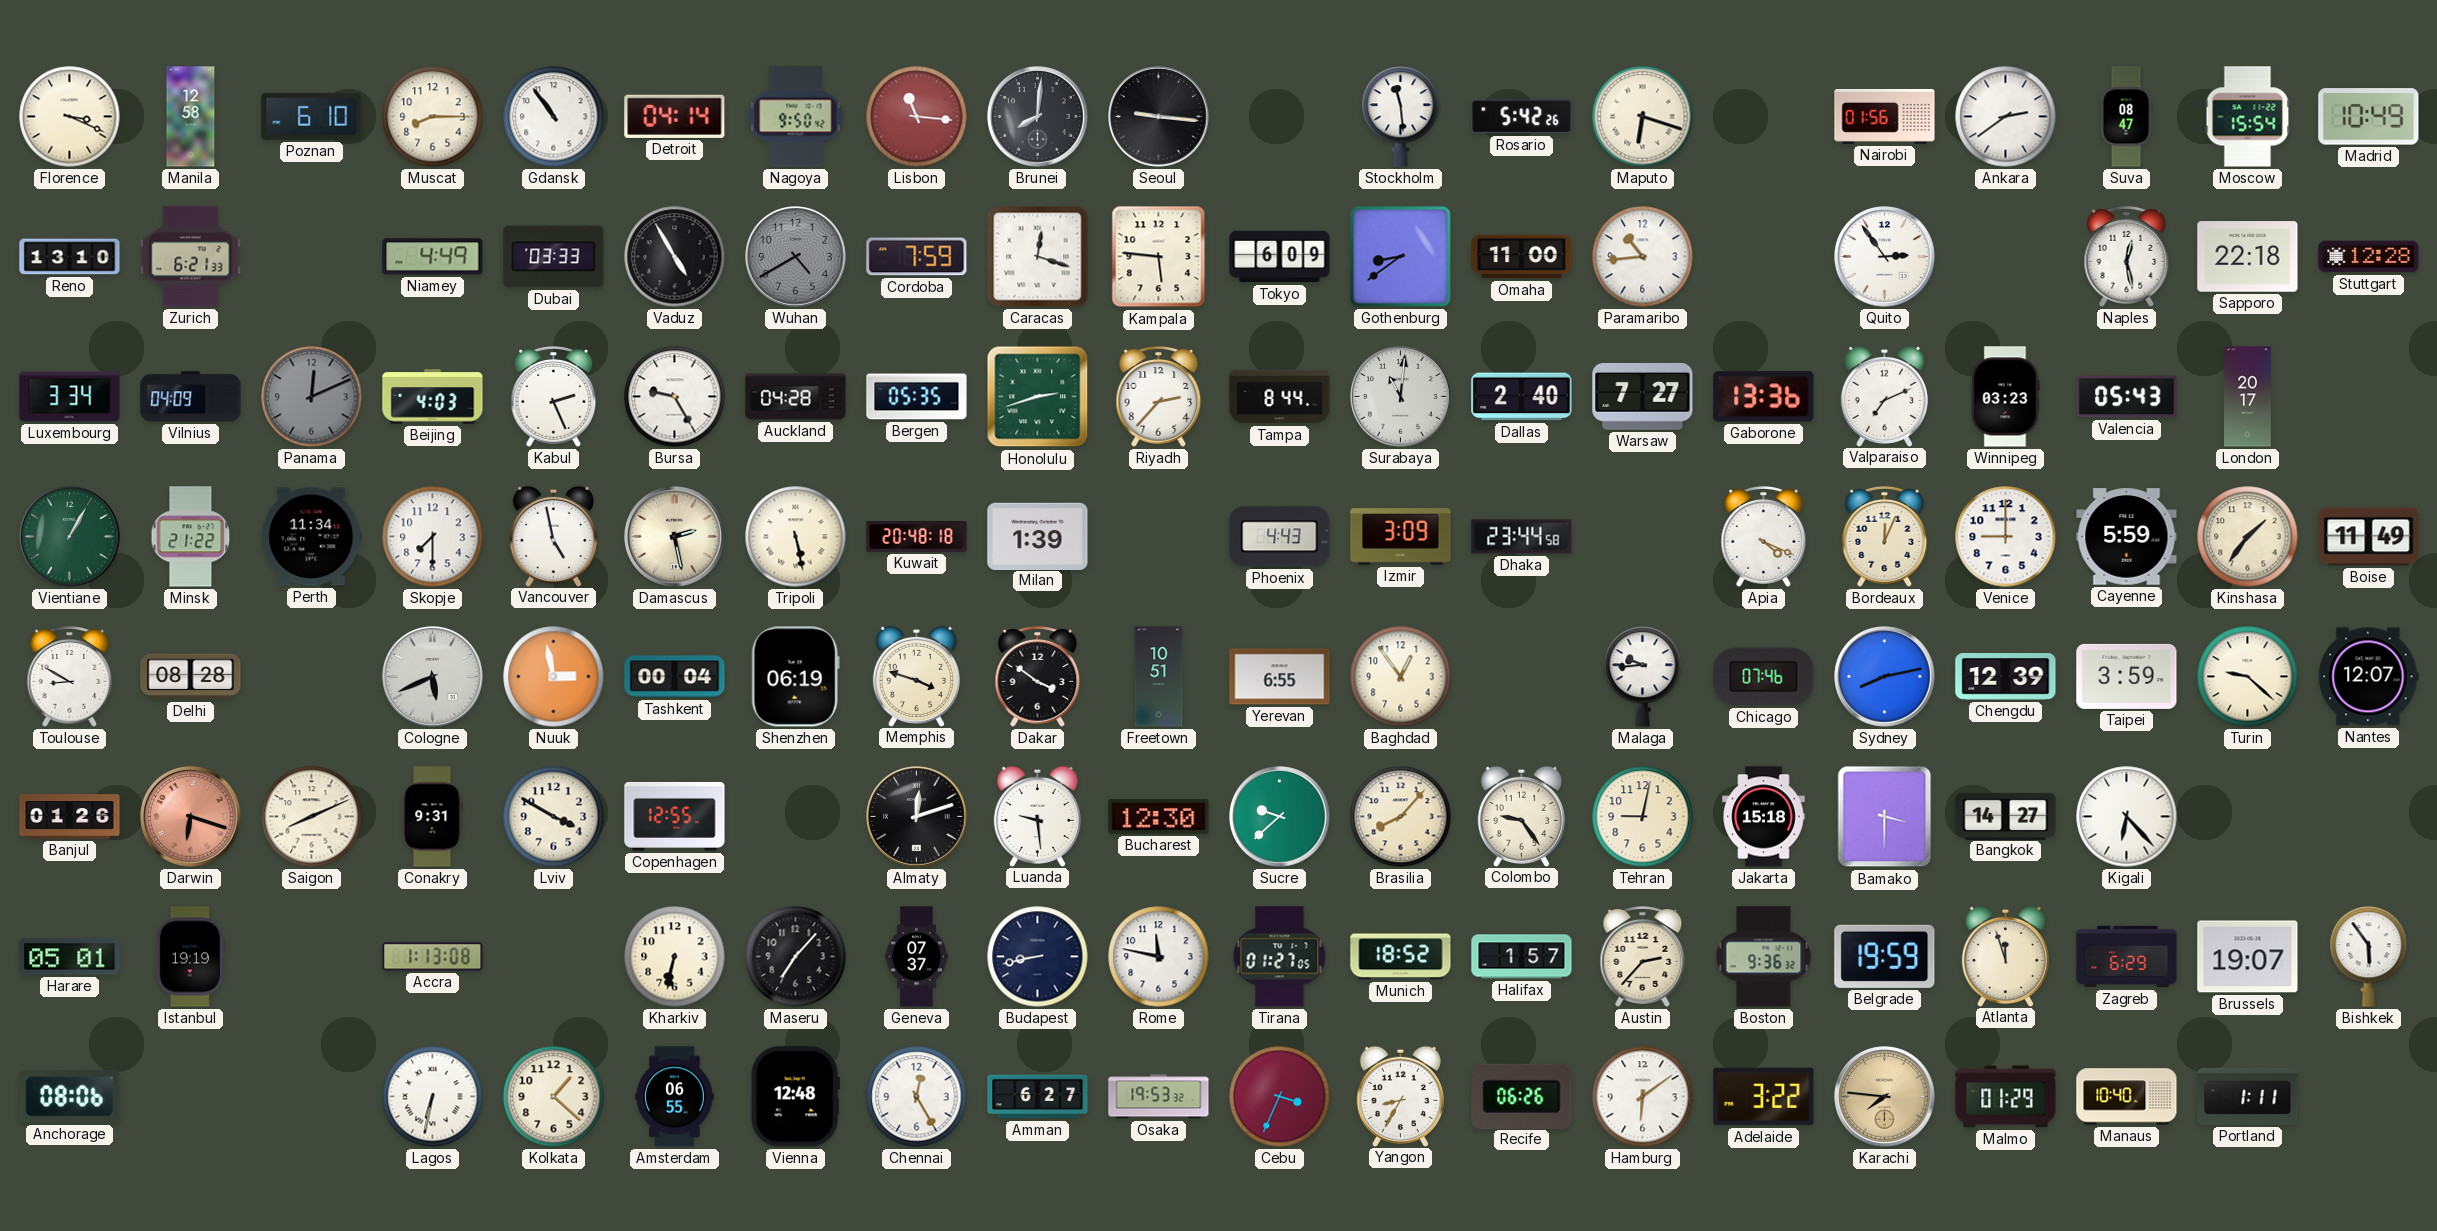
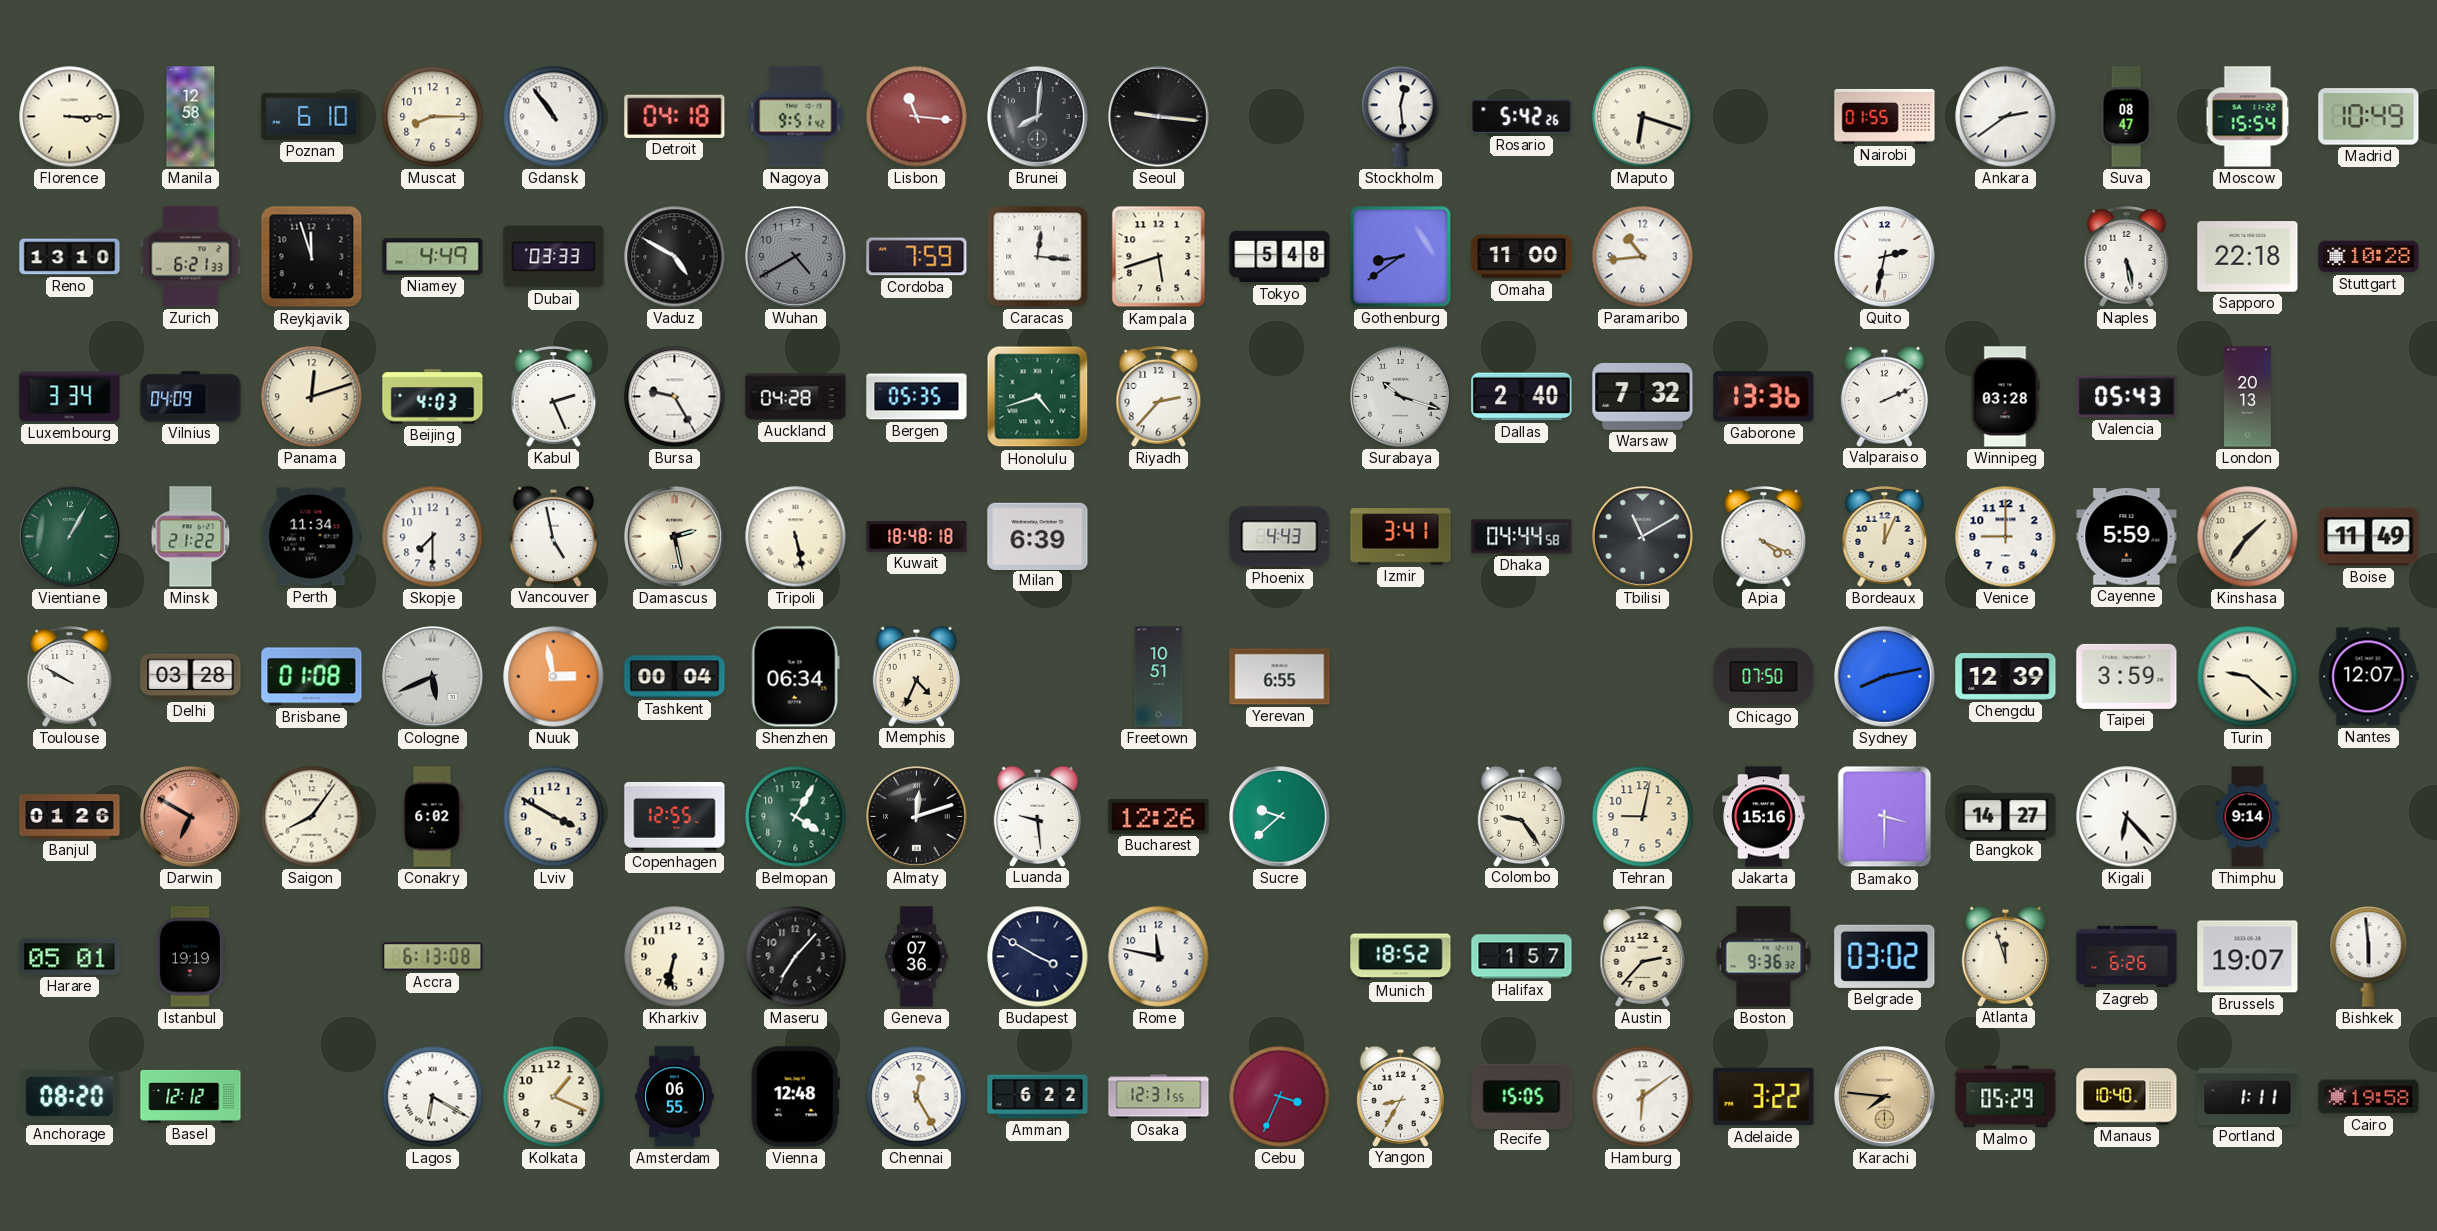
Florence: 3:19 -> 3:15
Detroit: 04:14 -> 04:18
Nagoya: 9:50 -> 9:51
Stockholm: 11:29 -> 12:29
Nairobi: 01:56 -> 01:55
Reykjavik: none -> 11:57
Vaduz: 4:55 -> 4:50
Caracas: 12:18 -> 12:16
Kampala: 5:46 -> 5:42
Tokyo: 6:09 -> 5:48
Quito: 2:54 -> 2:32
Naples: 12:28 -> 5:28
Stuttgart: 12:28 -> 10:28
Panama: 12:11 -> 12:12
Panama dial: grey -> cream
Honolulu: 2:42 -> 4:42
Tampa: 8:44 -> none
Surabaya: 11:01 -> 10:18
Warsaw: 7:27 -> 7:32
Valparaiso: 7:11 -> 2:11
Winnipeg: 03:23 -> 03:28
London: 20:17 -> 20:13
Kuwait: 20:48 -> 18:48
Milan: 1:39 -> 6:39
Izmir: 3:09 -> 3:41
Dhaka: 23:44 -> 04:44
Tbilisi: none -> 11:10
Toulouse: 8:50 -> 9:50
Delhi: 08:28 -> 03:28
Brisbane: none -> 01:08
Shenzhen: 06:19 -> 06:34
Memphis: 3:48 -> 4:34
Dakar: 3:51 -> none
Baghdad: 12:54 -> none
Malaga: 9:44 -> none
Chicago: 07:46 -> 07:50
Darwin: 6:18 -> 6:50
Saigon: 8:11 -> 8:06
Conakry: 9:31 -> 6:02
Belmopan: none -> 4:05
Bucharest: 12:30 -> 12:26
Brasilia: 8:07 -> none
Jakarta: 15:18 -> 15:16
Thimphu: none -> 9:14
Accra: 1:13 -> 6:13
Geneva: 07:37 -> 07:36
Budapest: 8:43 -> 3:50
Tirana: 01:27 -> none
Belgrade: 19:59 -> 03:02
Zagreb: 6:29 -> 6:26
Bishkek: 5:54 -> 5:59
Anchorage: 08:06 -> 08:20
Basel: none -> 12:12
Lagos: 6:32 -> 6:20
Kolkata: 1:22 -> 1:19
Amman: 6:27 -> 6:22
Osaka: 19:53 -> 12:31
Recife: 06:26 -> 15:05
Malmo: 01:29 -> 05:29
Cairo: none -> 19:58
